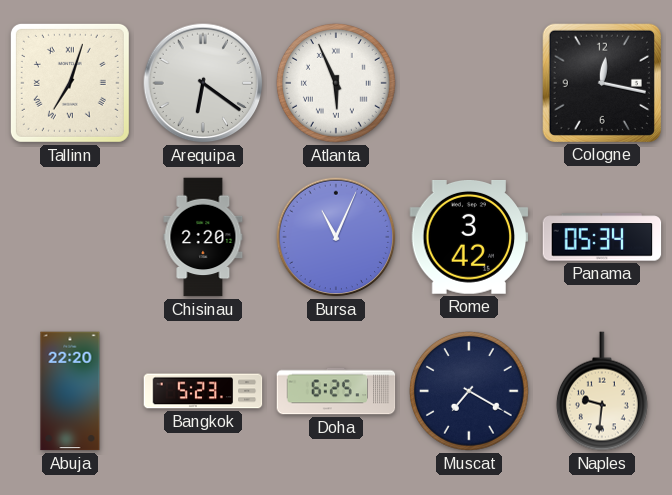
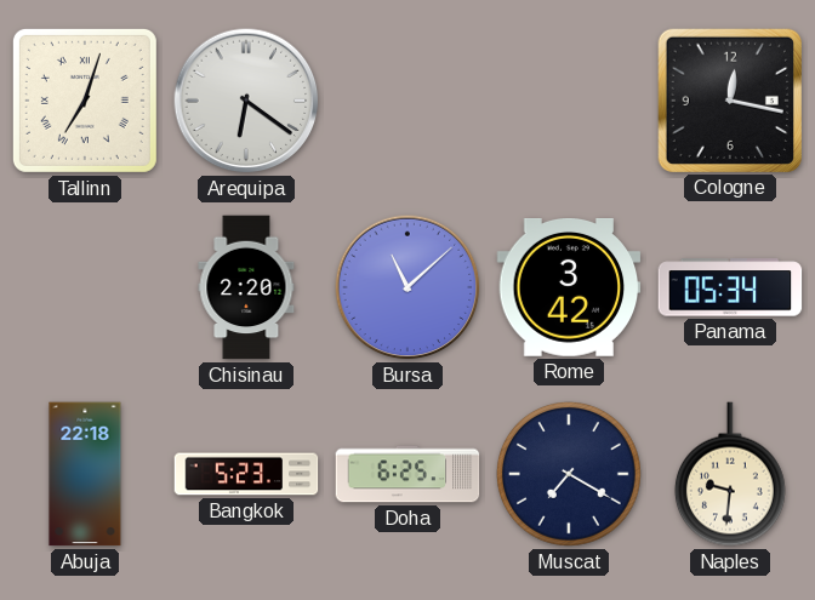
Atlanta: 5:56 -> none
Bursa: 11:04 -> 11:08
Abuja: 22:20 -> 22:18
